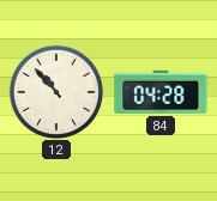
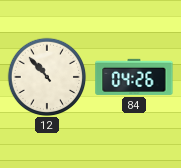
84: 04:28 -> 04:26
